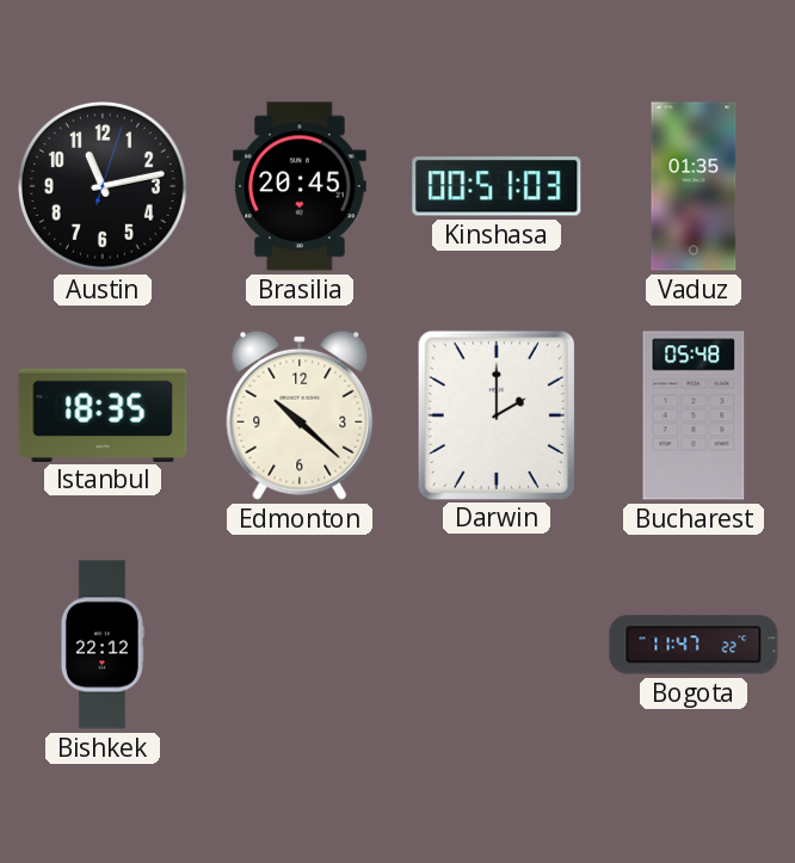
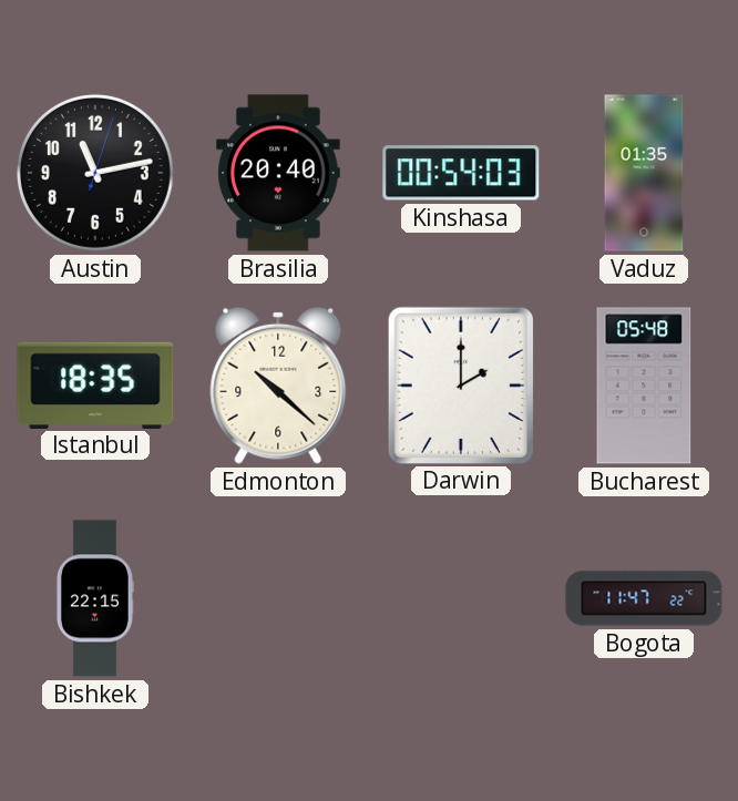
Brasilia: 20:45 -> 20:40
Kinshasa: 00:51 -> 00:54
Bishkek: 22:12 -> 22:15
